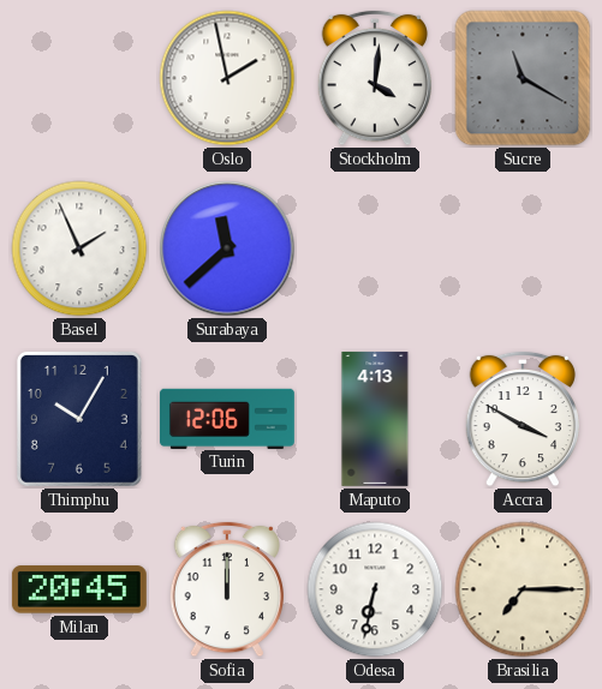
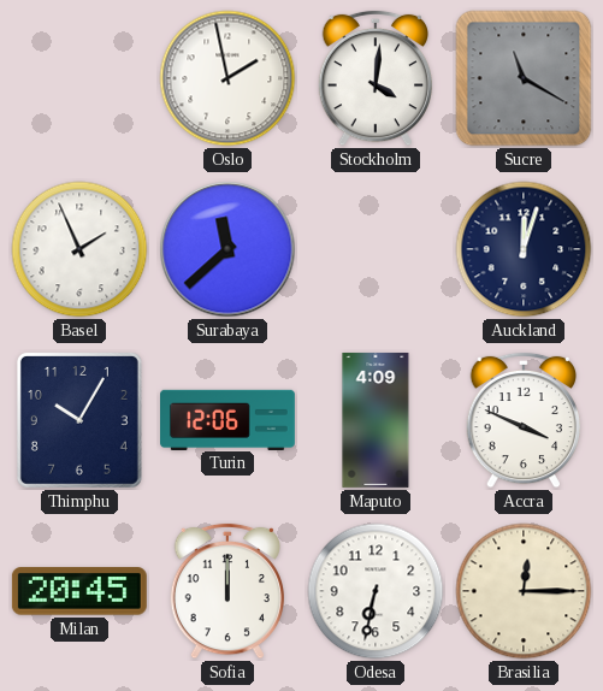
Auckland: none -> 12:03
Maputo: 4:13 -> 4:09
Accra: 3:50 -> 3:49
Brasilia: 7:15 -> 12:15
